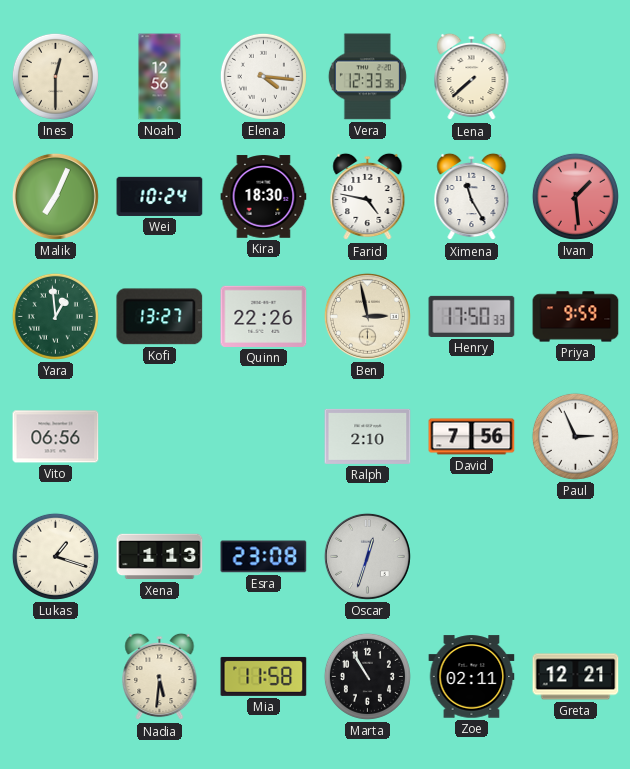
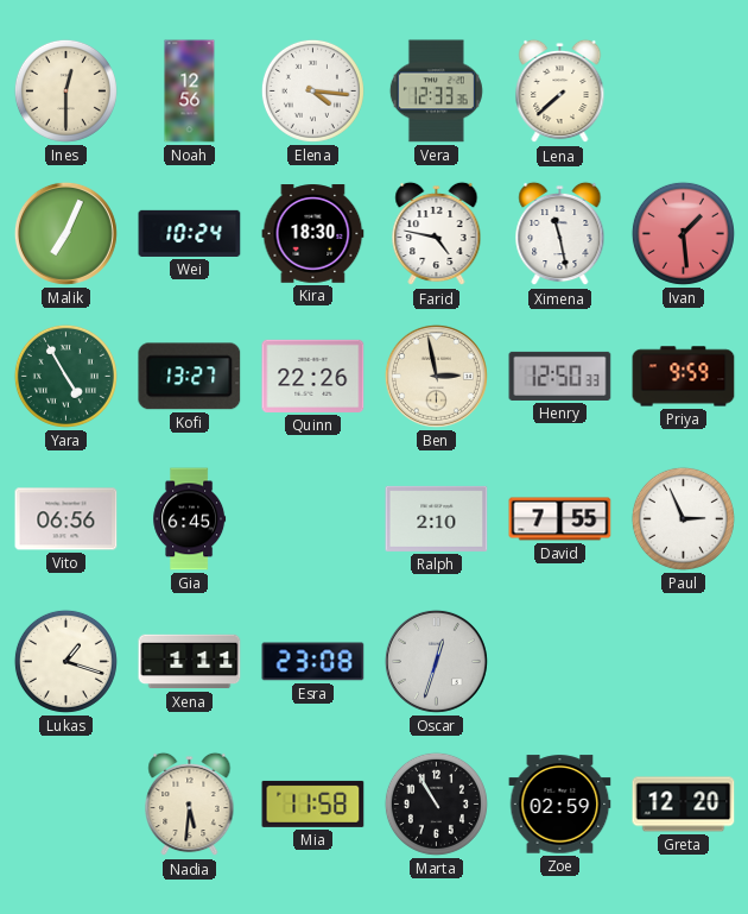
Ximena: 11:25 -> 11:28
Yara: 12:59 -> 4:55
Henry: 17:50 -> 12:50
Gia: none -> 6:45
David: 7:56 -> 7:55
Xena: 1:13 -> 1:11
Zoe: 02:11 -> 02:59
Greta: 12:21 -> 12:20
